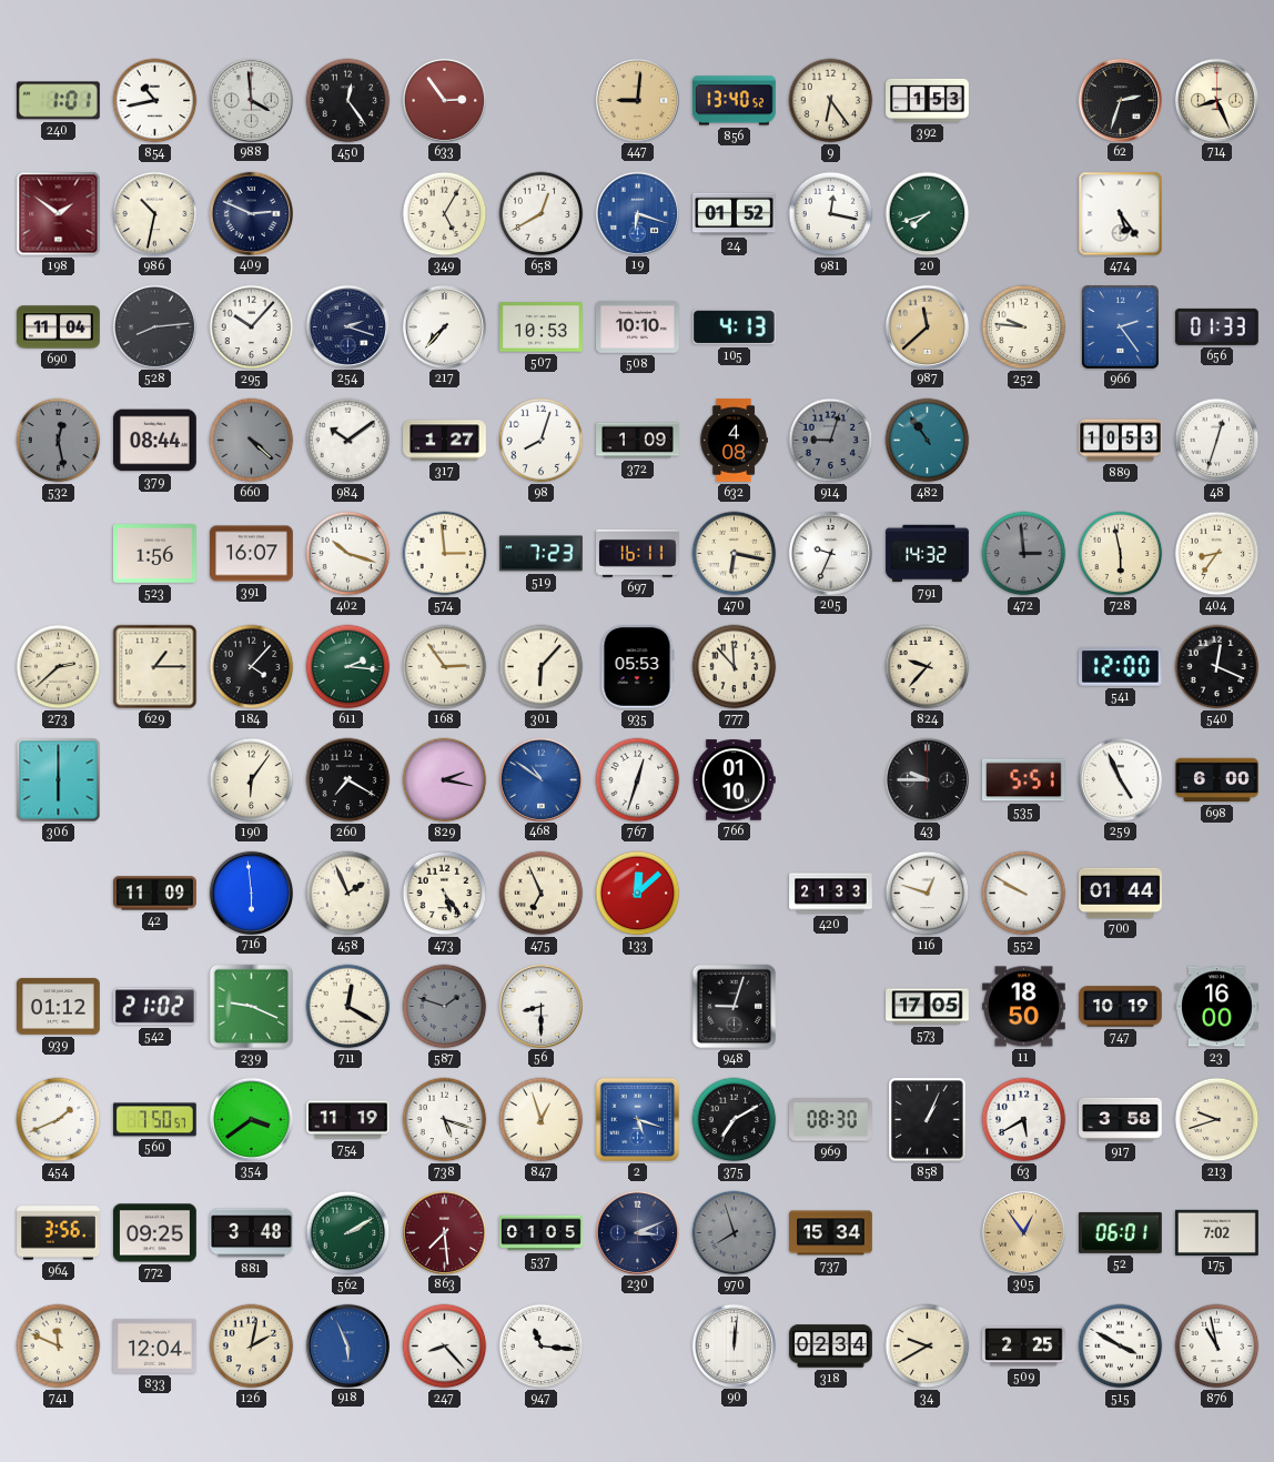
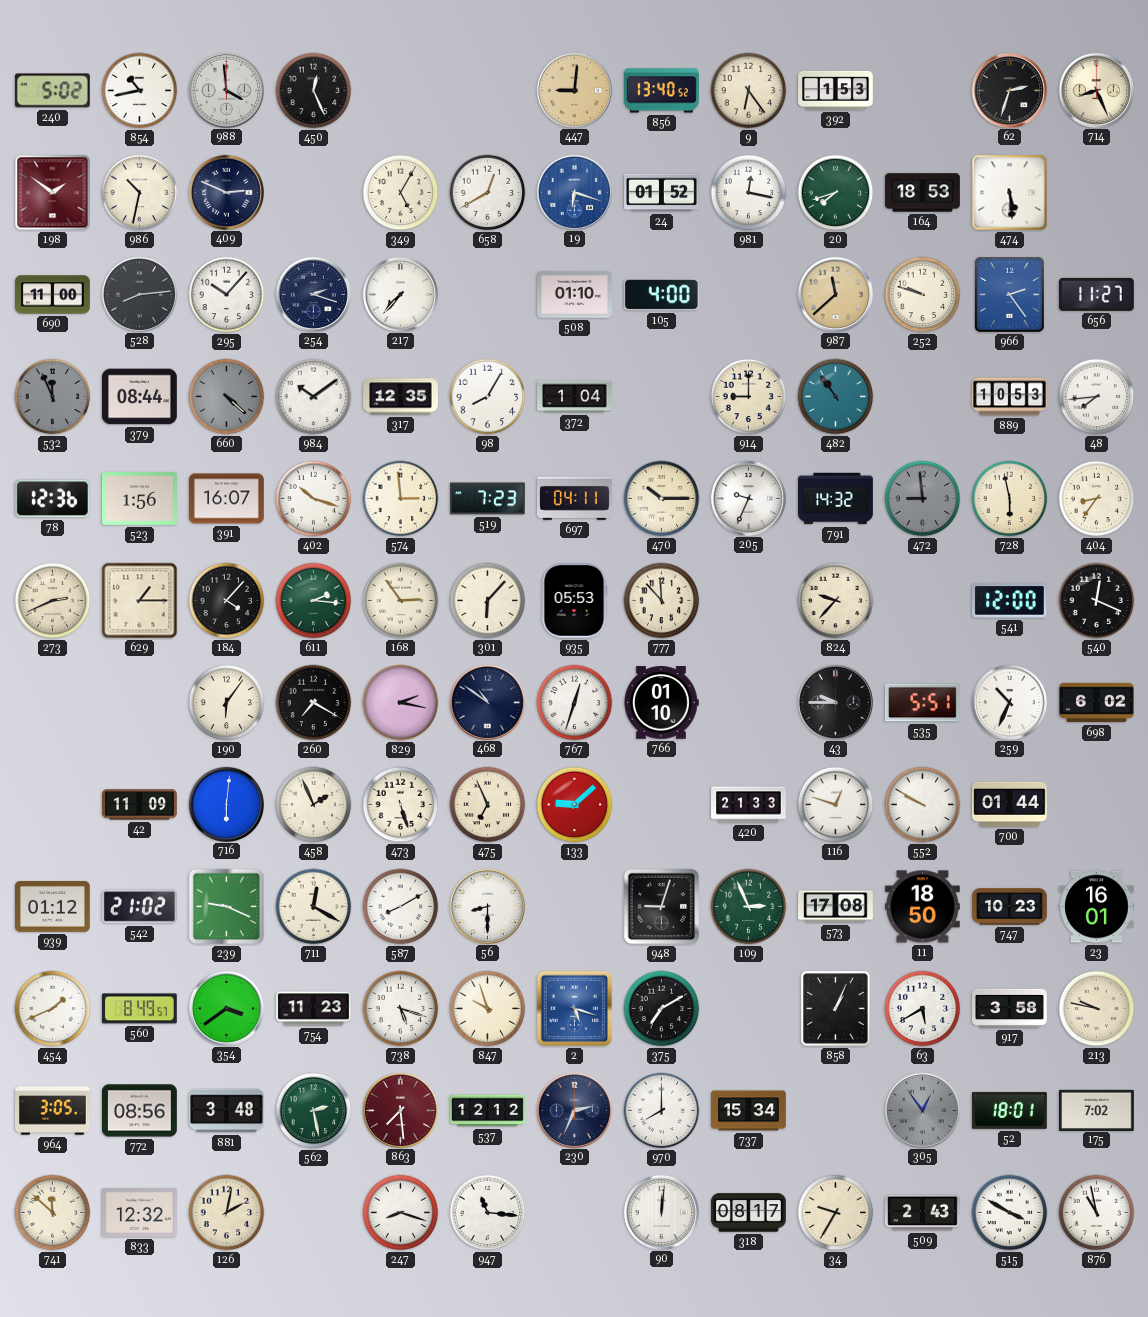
240: 1:01 -> 5:02
450: 12:24 -> 12:26
633: 2:54 -> none
164: none -> 18:53
474: 5:24 -> 5:29
690: 11:04 -> 11:00
507: 10:53 -> none
508: 10:10 -> 01:10
105: 4:13 -> 4:00
252: 9:46 -> 9:48
656: 01:33 -> 11:27
532: 12:28 -> 11:56
317: 1:27 -> 12:35
98: 8:03 -> 8:05
372: 1:09 -> 1:04
632: 4:08 -> none
914: 9:03 -> 9:00
914 dial: grey -> cream
48: 12:33 -> 7:44
78: none -> 12:36
697: 16:11 -> 04:11
470: 6:17 -> 10:15
472: 2:59 -> 8:59
273: 2:38 -> 2:41
306: 6:00 -> none
468 dial: blue -> navy
259: 4:56 -> 10:34
698: 6:00 -> 6:02
716: 5:59 -> 6:01
473: 5:24 -> 5:27
133: 12:08 -> 9:08
587: 1:48 -> 8:10
587 dial: grey -> white
109: none -> 2:56
573: 17:05 -> 17:08
747: 10:19 -> 10:23
23: 16:00 -> 16:01
560: 7:50 -> 8:49
754: 11:19 -> 11:23
847: 12:57 -> 9:57
969: 08:30 -> none
213: 9:42 -> 9:47
964: 3:56 -> 3:05
772: 09:25 -> 08:56
562: 2:10 -> 2:28
537: 01:05 -> 12:12
230: 3:11 -> 2:34
970: 7:57 -> 8:00
970 dial: grey -> white
305 dial: champagne -> grey
52: 06:01 -> 18:01
741: 11:49 -> 11:52
833: 12:04 -> 12:32
918: 5:56 -> none
247: 8:23 -> 8:18
318: 02:34 -> 08:17
34: 9:40 -> 9:35
509: 2:25 -> 2:43
